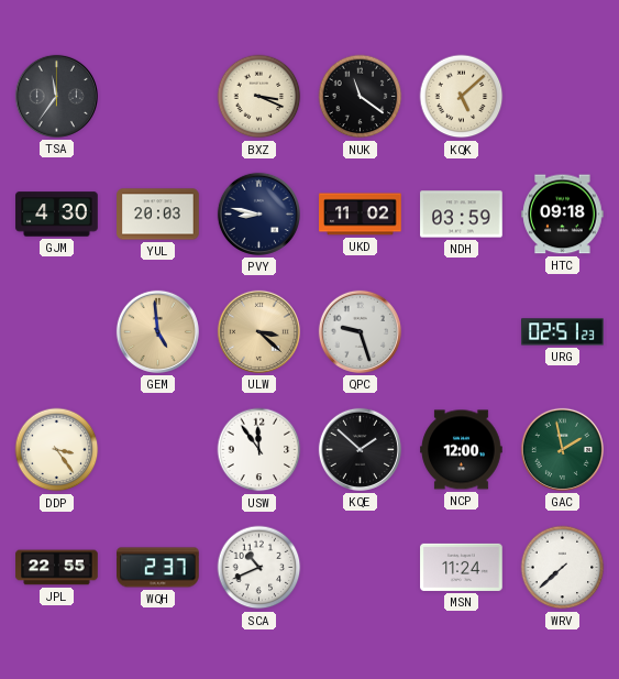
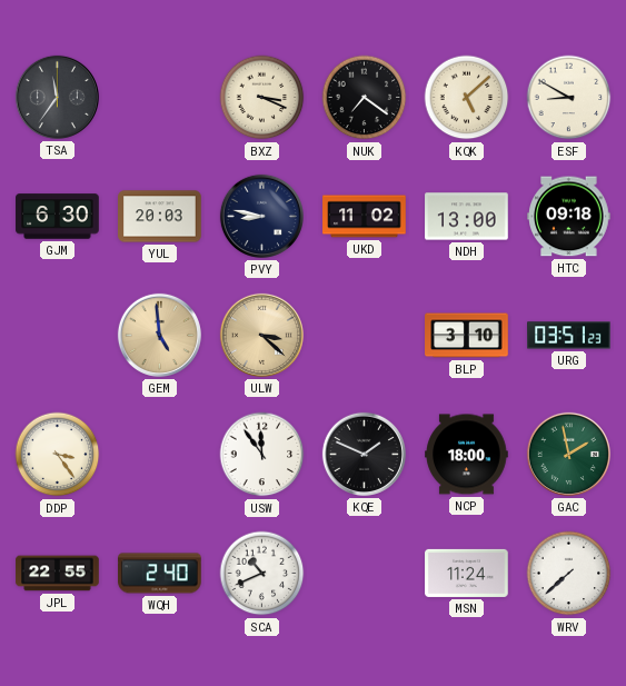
NUK: 11:21 -> 7:21
ESF: none -> 8:50
GJM: 4:30 -> 6:30
NDH: 03:59 -> 13:00
QPC: 9:27 -> none
BLP: none -> 3:10
URG: 02:51 -> 03:51
KQE: 1:52 -> 1:49
NCP: 12:00 -> 18:00
WQH: 2:37 -> 2:40
